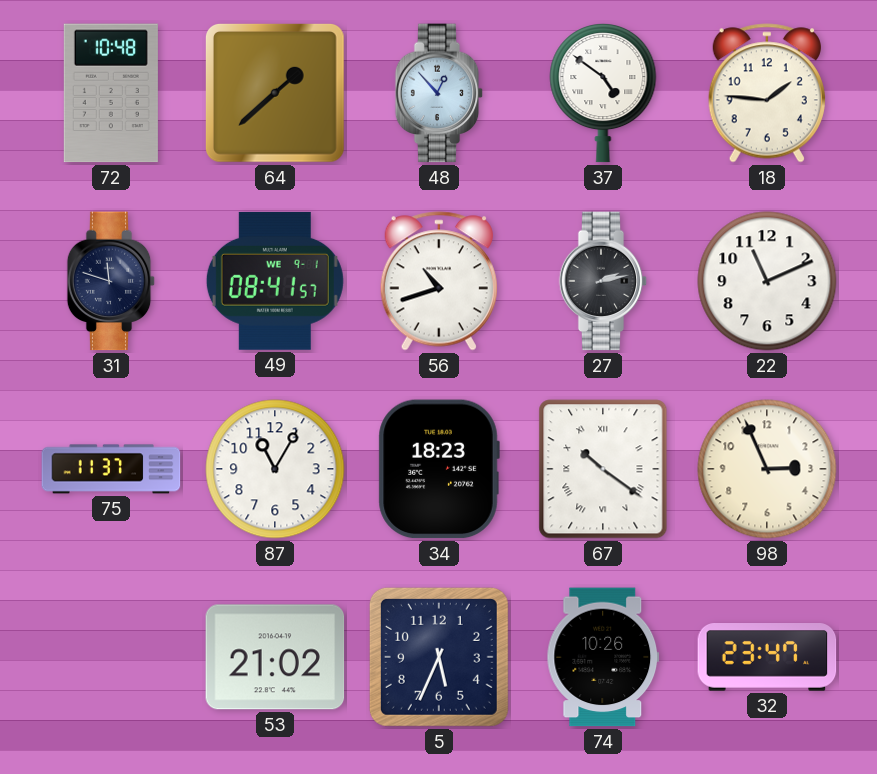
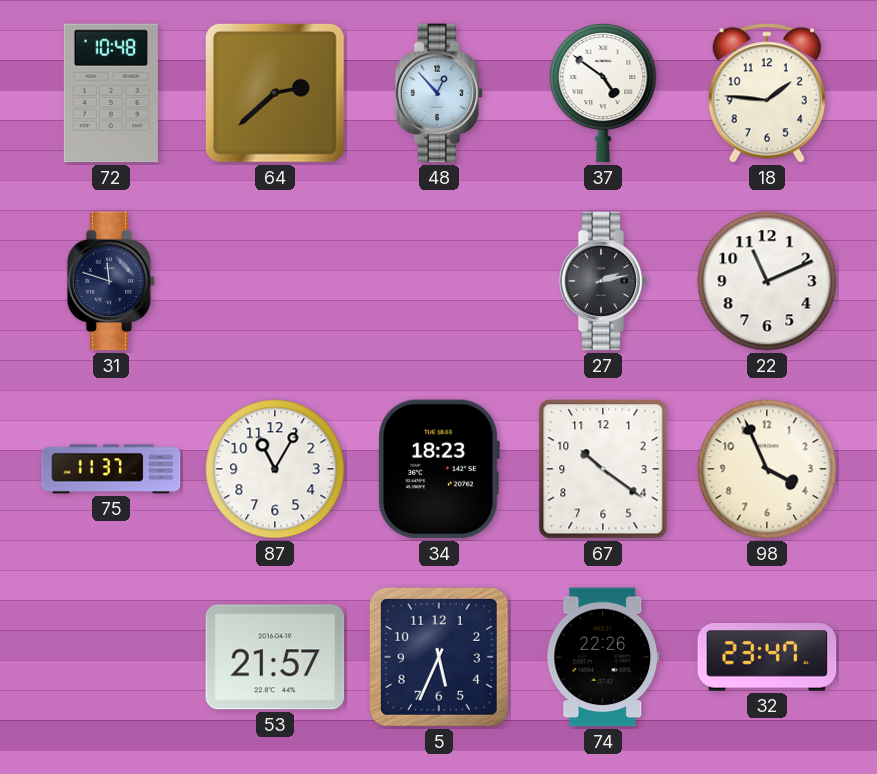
64: 1:38 -> 2:38
49: 08:41 -> none
56: 10:42 -> none
67 numerals: Roman -> Arabic
98: 2:56 -> 3:56
53: 21:02 -> 21:57
74: 10:26 -> 22:26
